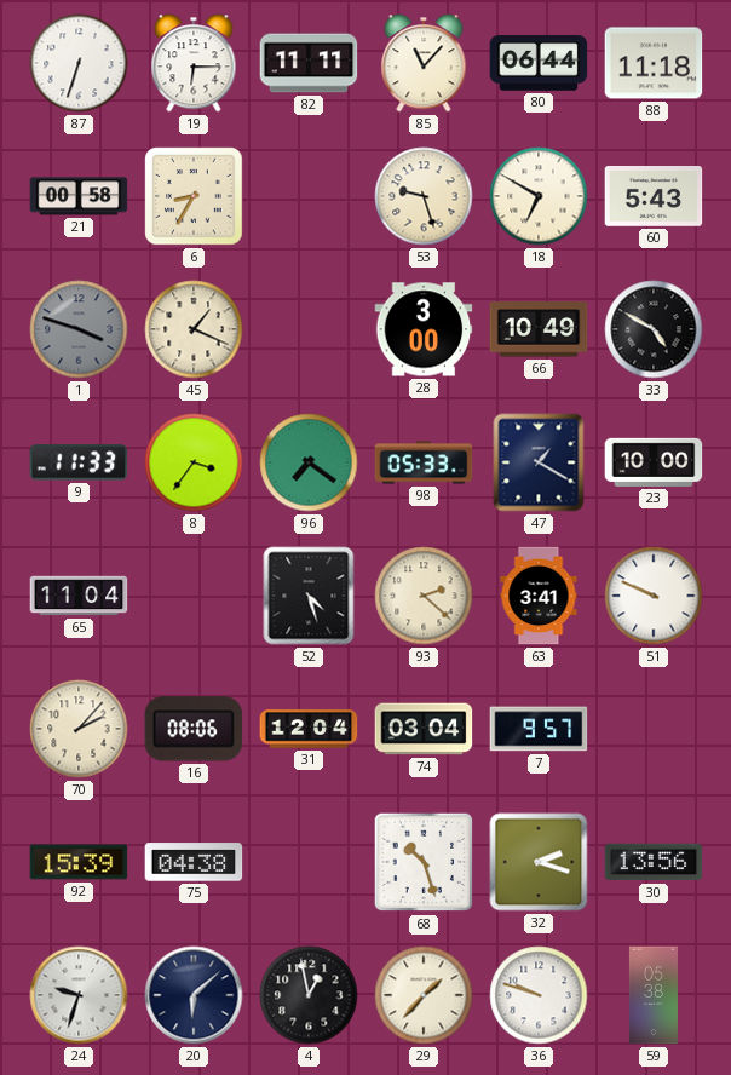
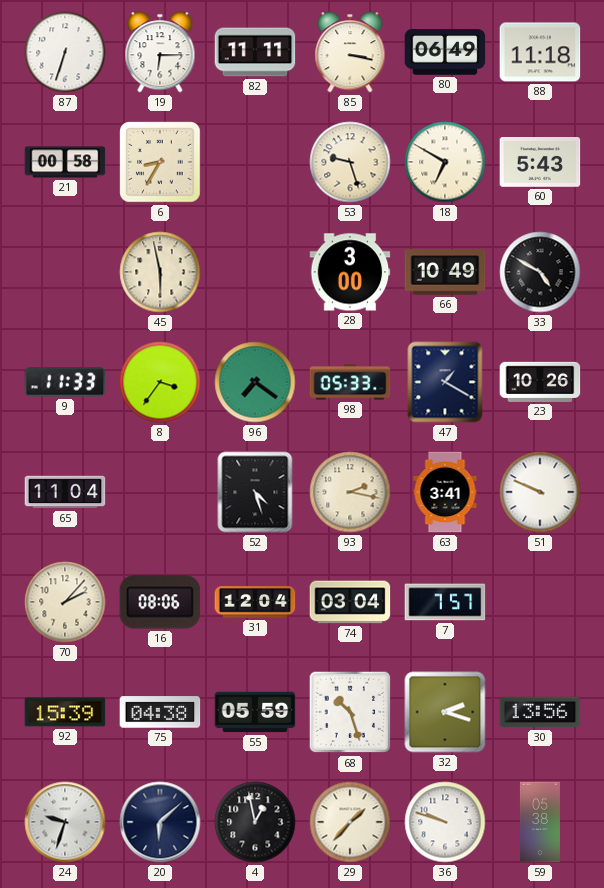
85: 11:07 -> 3:17
80: 06:44 -> 06:49
1: 3:48 -> none
45: 1:19 -> 5:58
23: 10:00 -> 10:26
93: 2:22 -> 2:17
7: 9:57 -> 7:57
55: none -> 05:59
